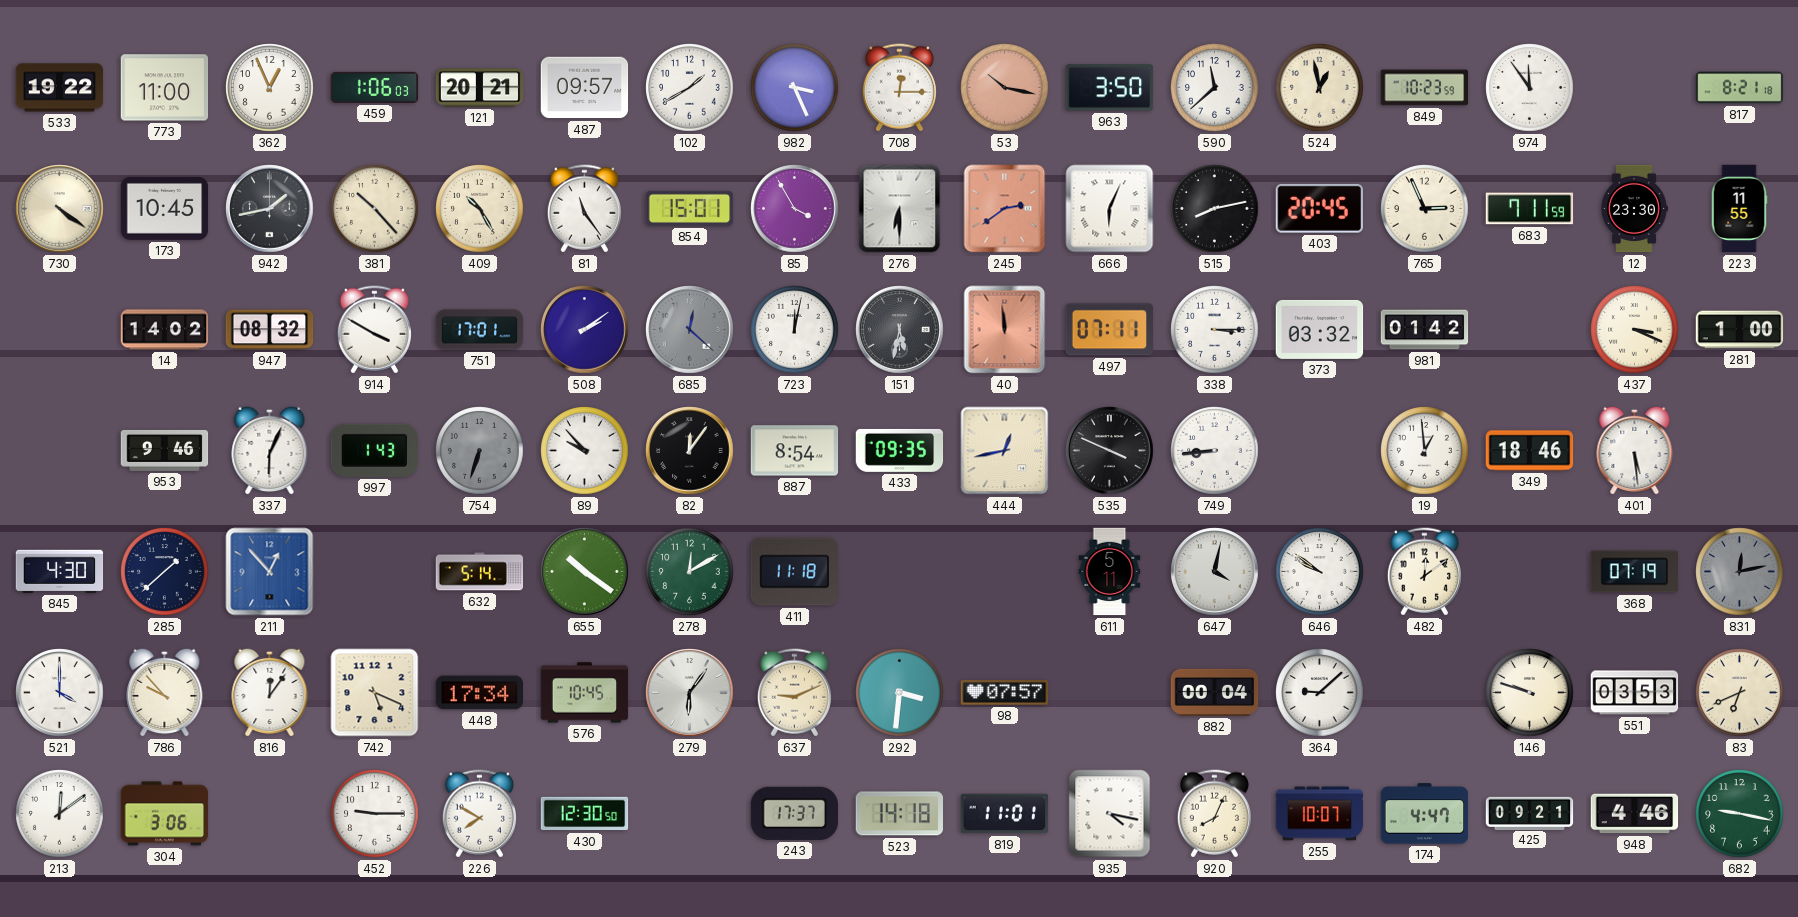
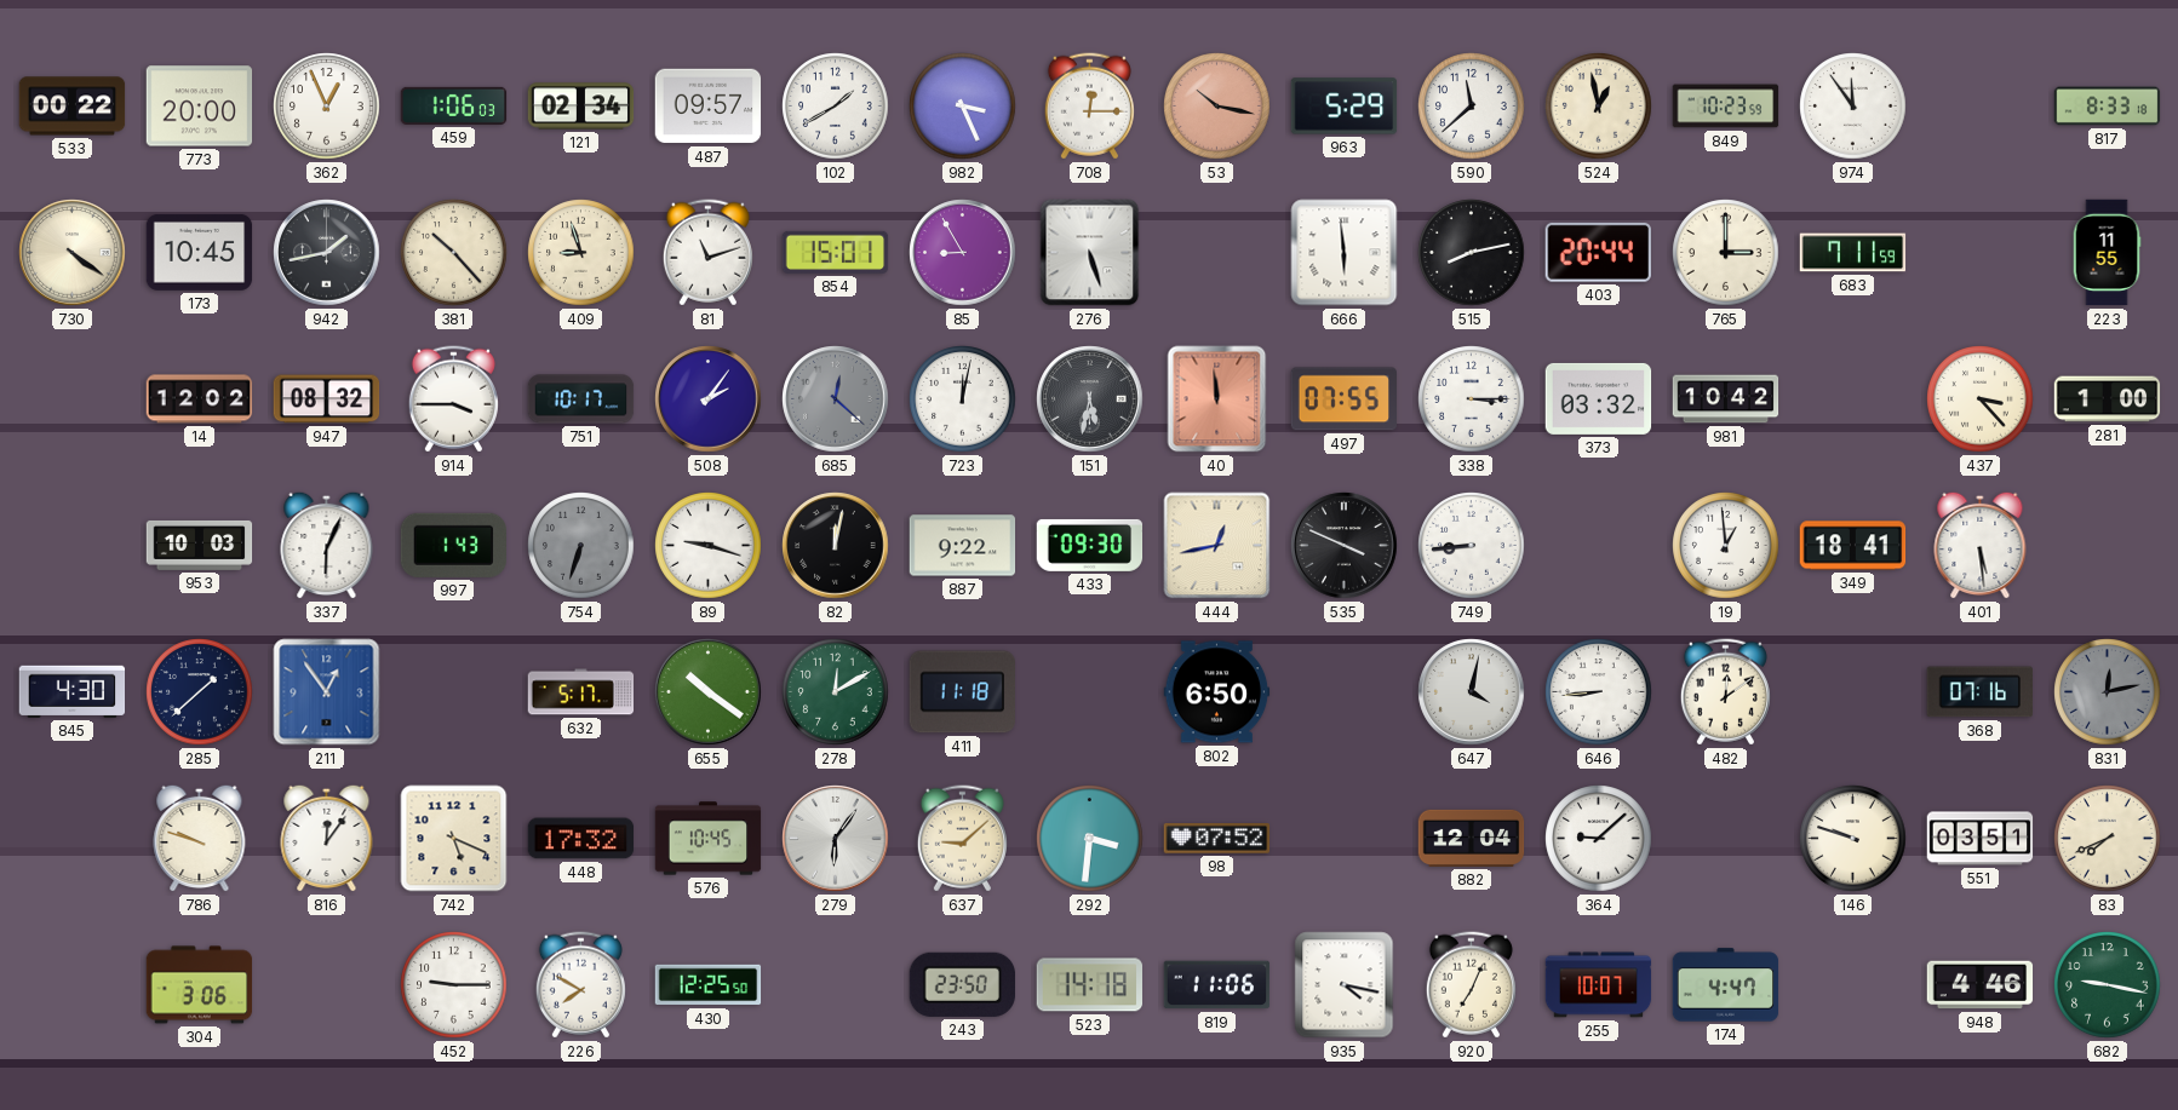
533: 19:22 -> 00:22
773: 11:00 -> 20:00
121: 20:21 -> 02:34
963: 3:50 -> 5:29
817: 8:21 -> 8:33
409: 10:25 -> 8:57
81: 11:24 -> 11:12
85: 3:55 -> 8:55
276: 6:30 -> 5:27
245: 2:39 -> none
666: 6:04 -> 5:59
403: 20:45 -> 20:44
765: 2:56 -> 3:00
12: 23:30 -> none
14: 14:02 -> 12:02
914: 3:50 -> 3:45
751: 17:01 -> 10:17
508: 2:09 -> 2:06
497: 07:11 -> 07:55
981: 01:42 -> 10:42
437: 3:19 -> 3:23
953: 9:46 -> 10:03
89: 9:53 -> 9:18
82: 12:06 -> 12:02
887: 8:54 -> 9:22
433: 09:35 -> 09:30
349: 18:46 -> 18:41
211: 12:53 -> 12:54
632: 5:14 -> 5:17
802: none -> 6:50
611: 5:11 -> none
646: 9:51 -> 8:44
368: 07:19 -> 07:16
521: 4:00 -> none
786: 9:53 -> 9:48
448: 17:34 -> 17:32
637: 9:11 -> 9:08
98: 07:57 -> 07:52
882: 00:04 -> 12:04
551: 03:53 -> 03:51
83: 6:41 -> 7:41
213: 12:09 -> none
430: 12:30 -> 12:25
243: 17:37 -> 23:50
819: 11:01 -> 11:06
920: 8:04 -> 7:04
425: 09:21 -> none
